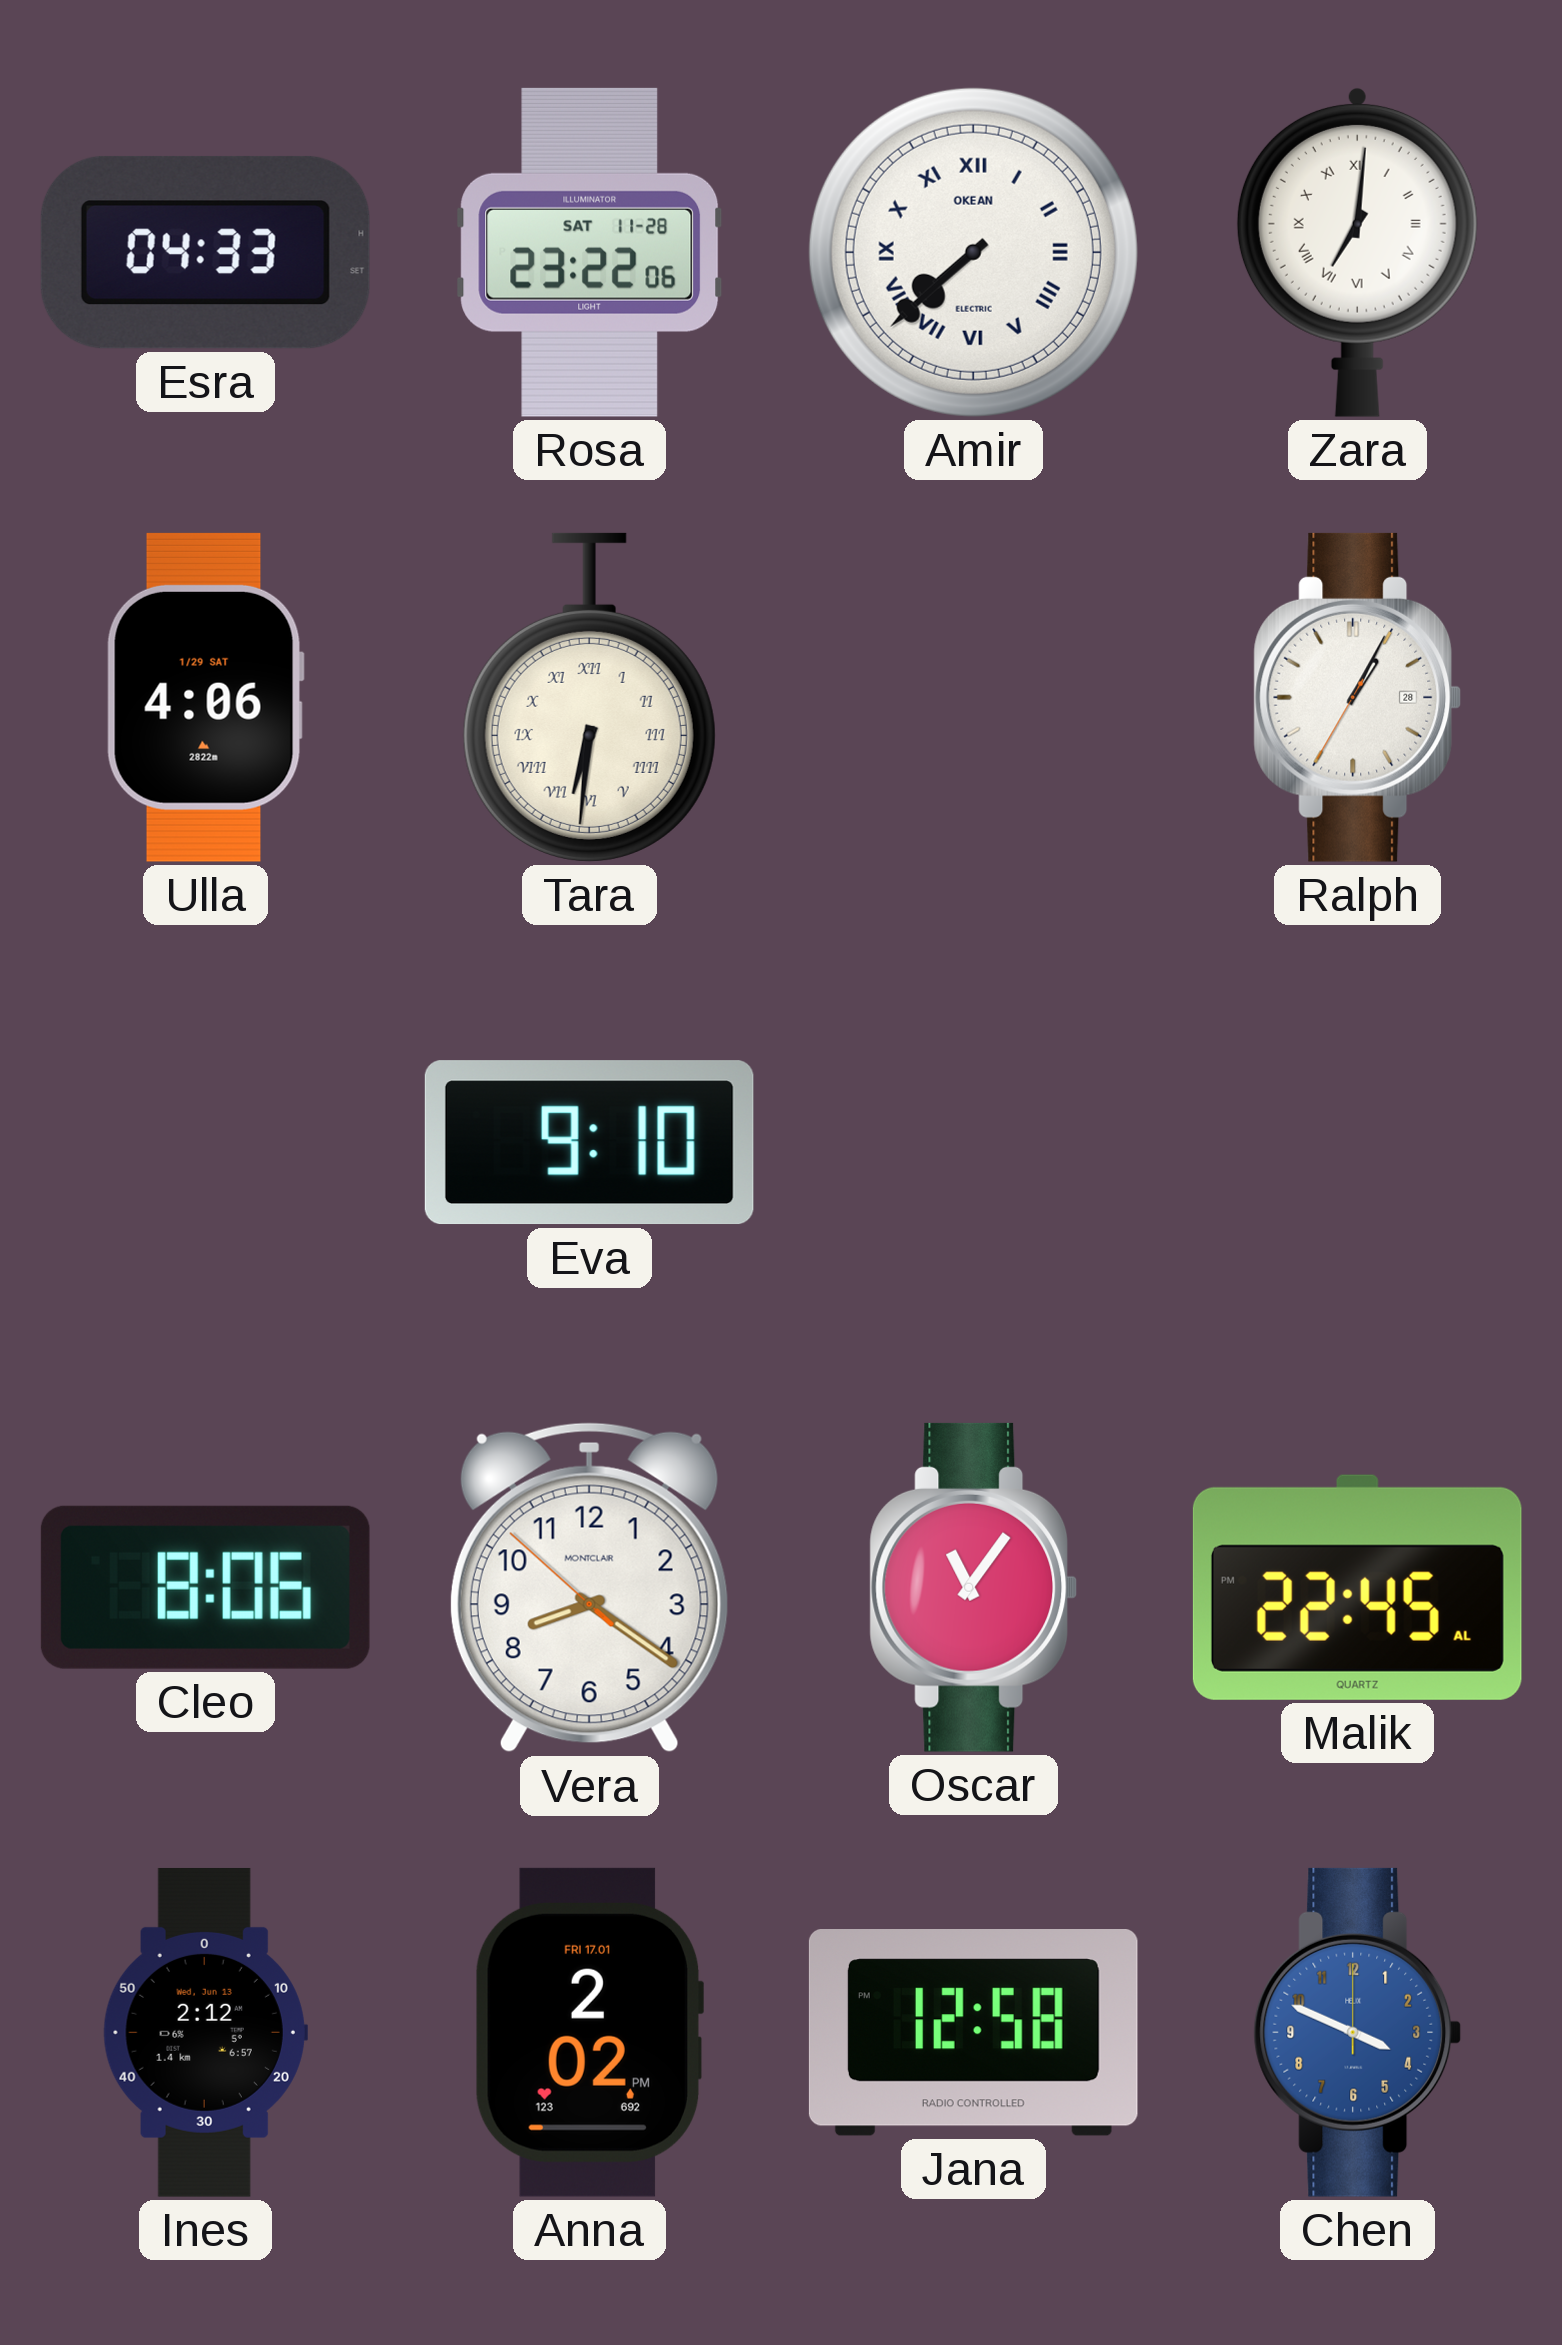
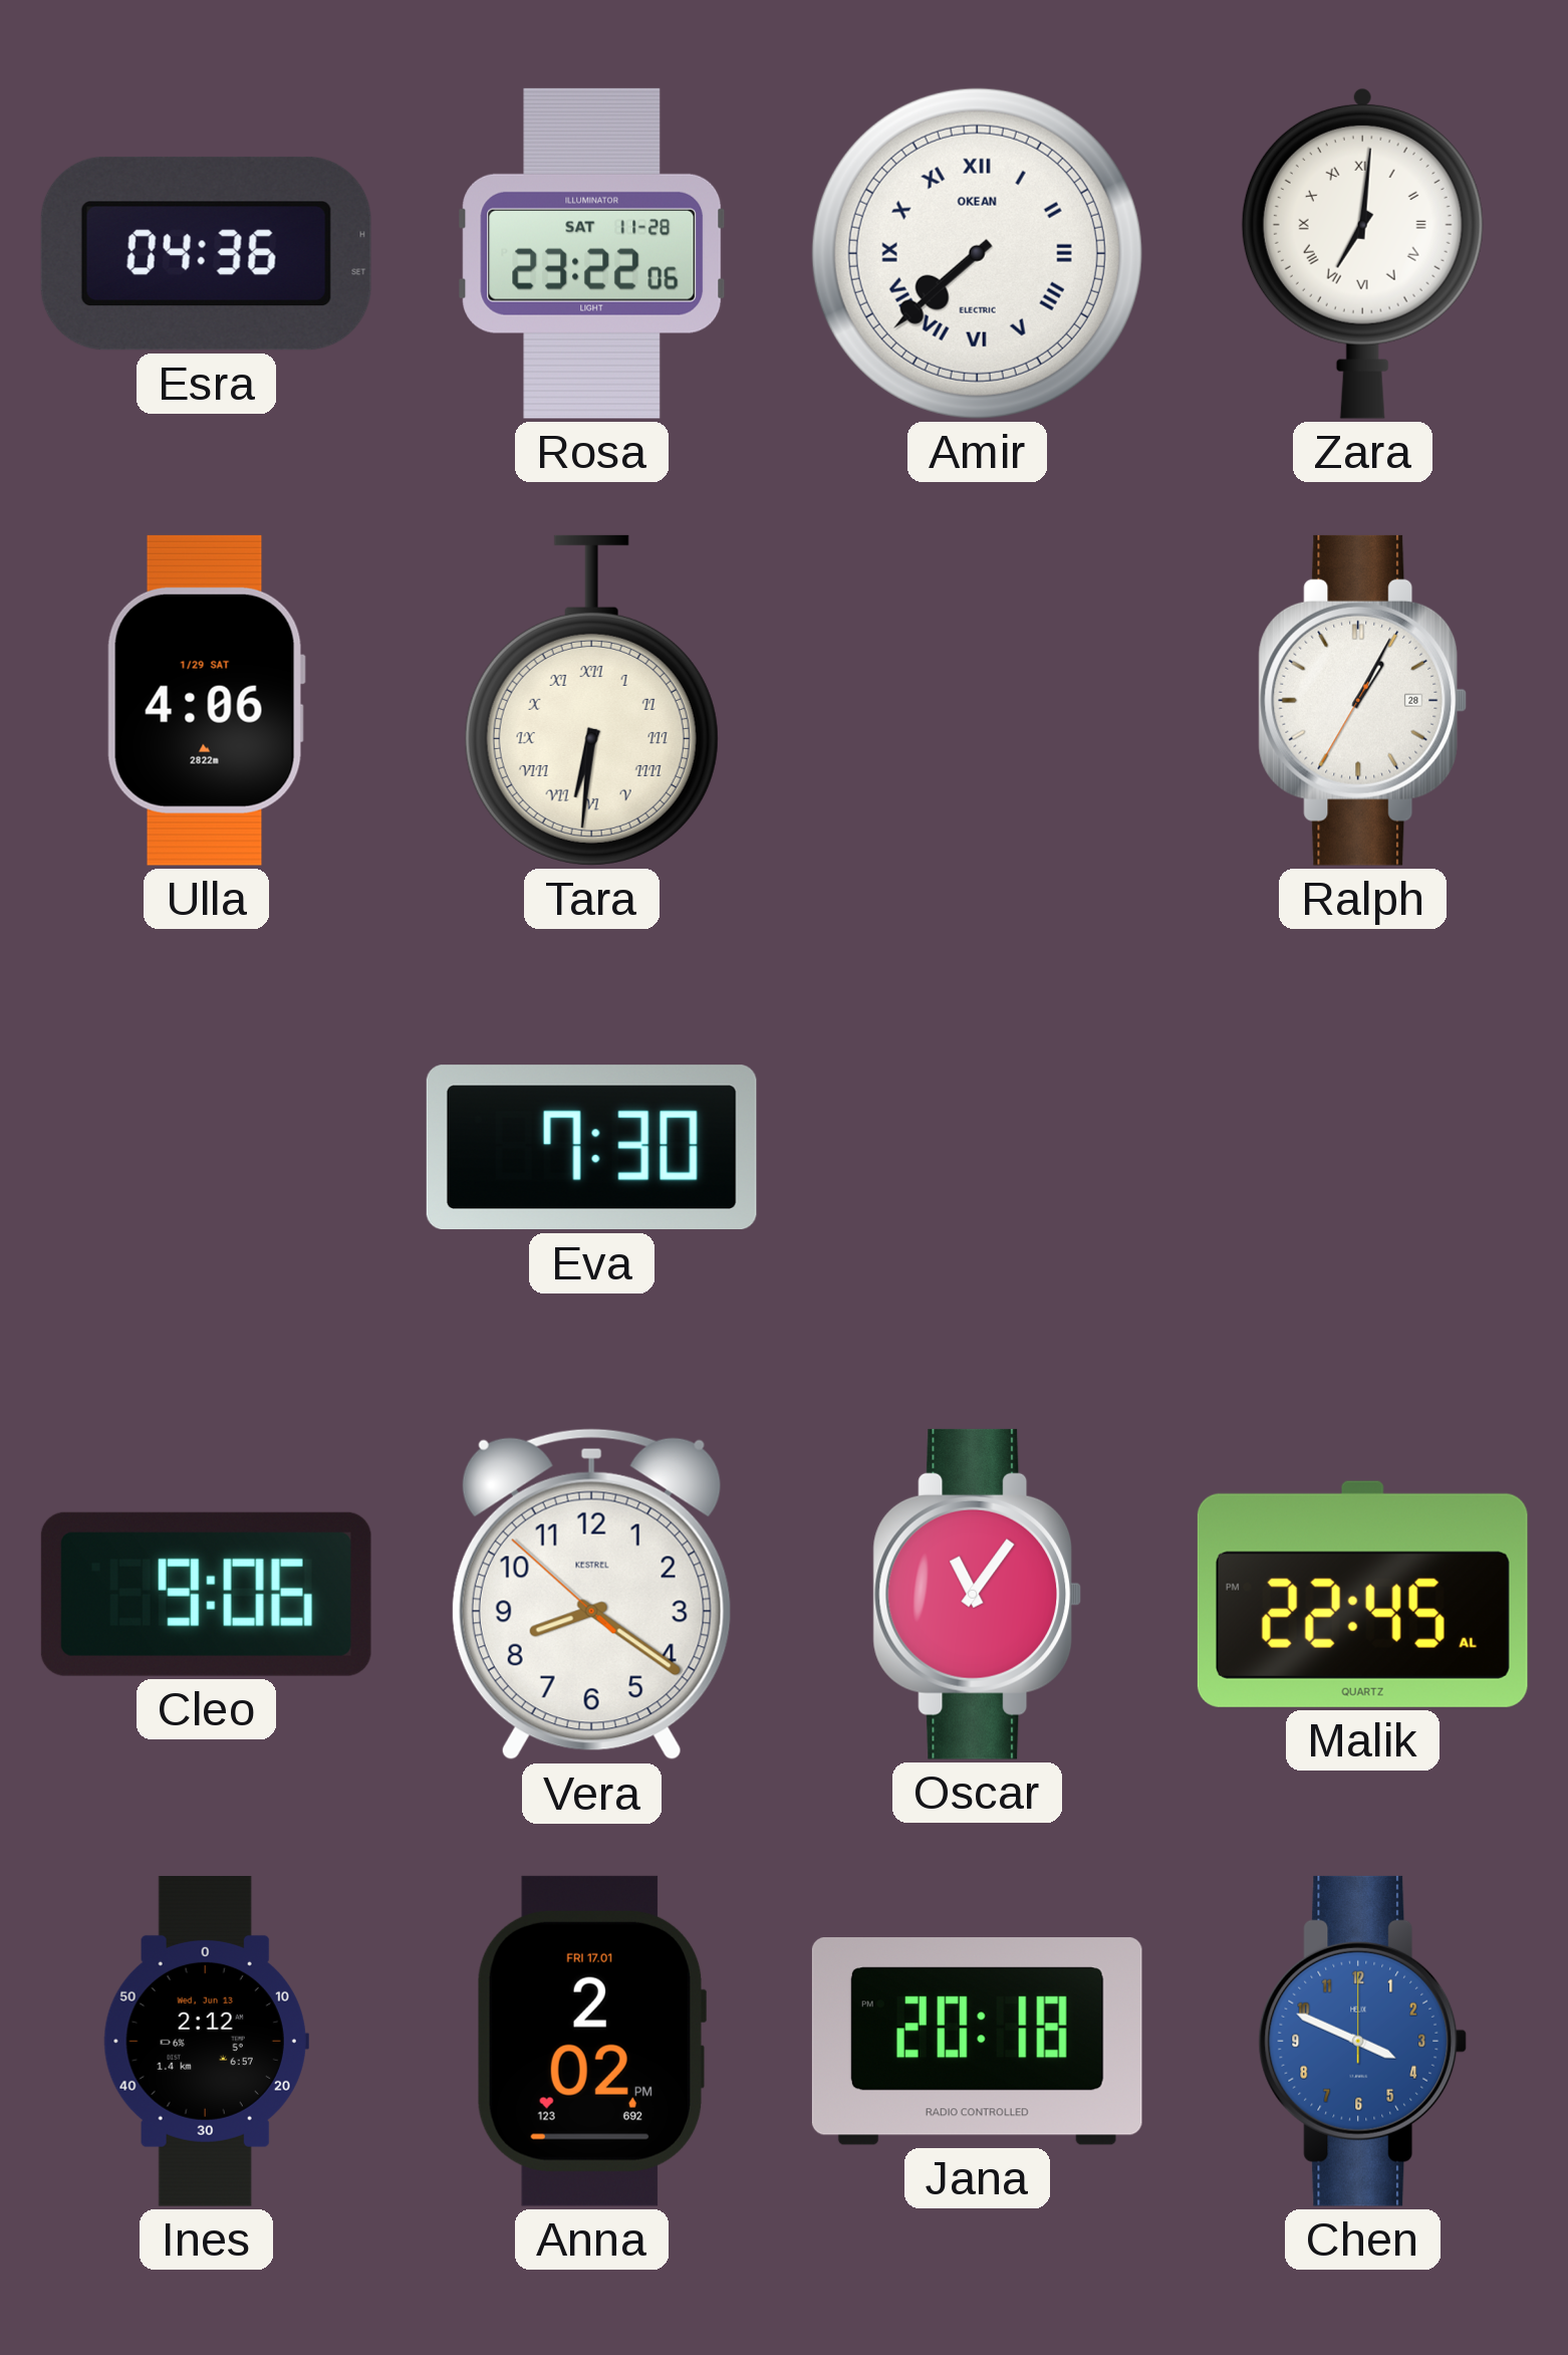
Esra: 04:33 -> 04:36
Eva: 9:10 -> 7:30
Cleo: 8:06 -> 9:06
Vera brand: MONTCLAIR -> KESTREL
Jana: 12:58 -> 20:18
